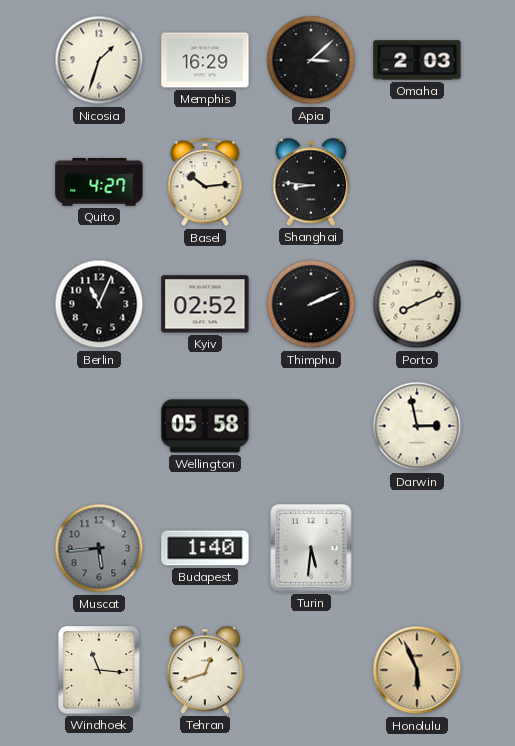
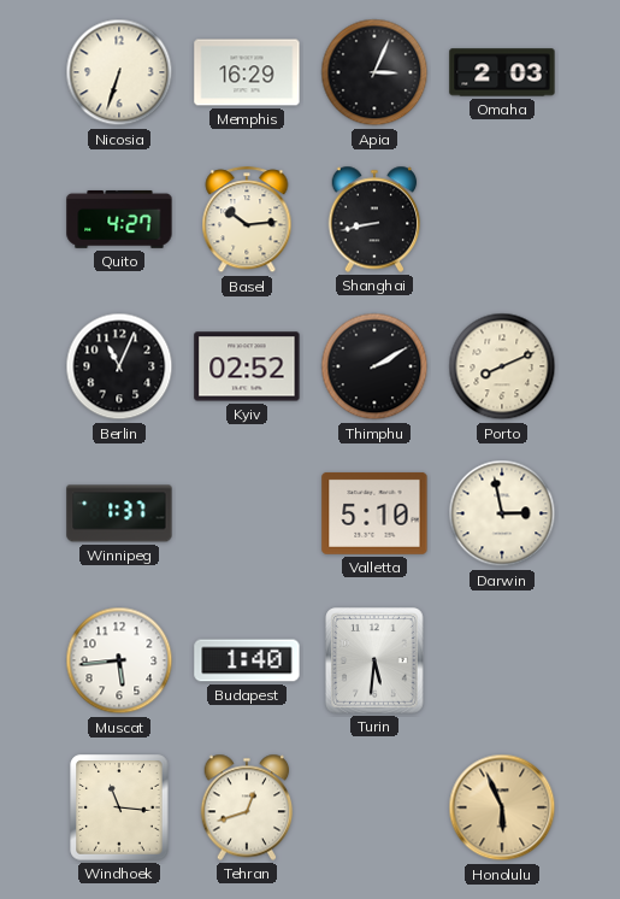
Nicosia: 1:33 -> 6:33
Apia: 3:08 -> 3:04
Shanghai: 8:46 -> 8:43
Thimphu: 2:11 -> 2:10
Winnipeg: none -> 1:37
Wellington: 05:58 -> none
Valletta: none -> 5:10
Muscat dial: grey -> white
